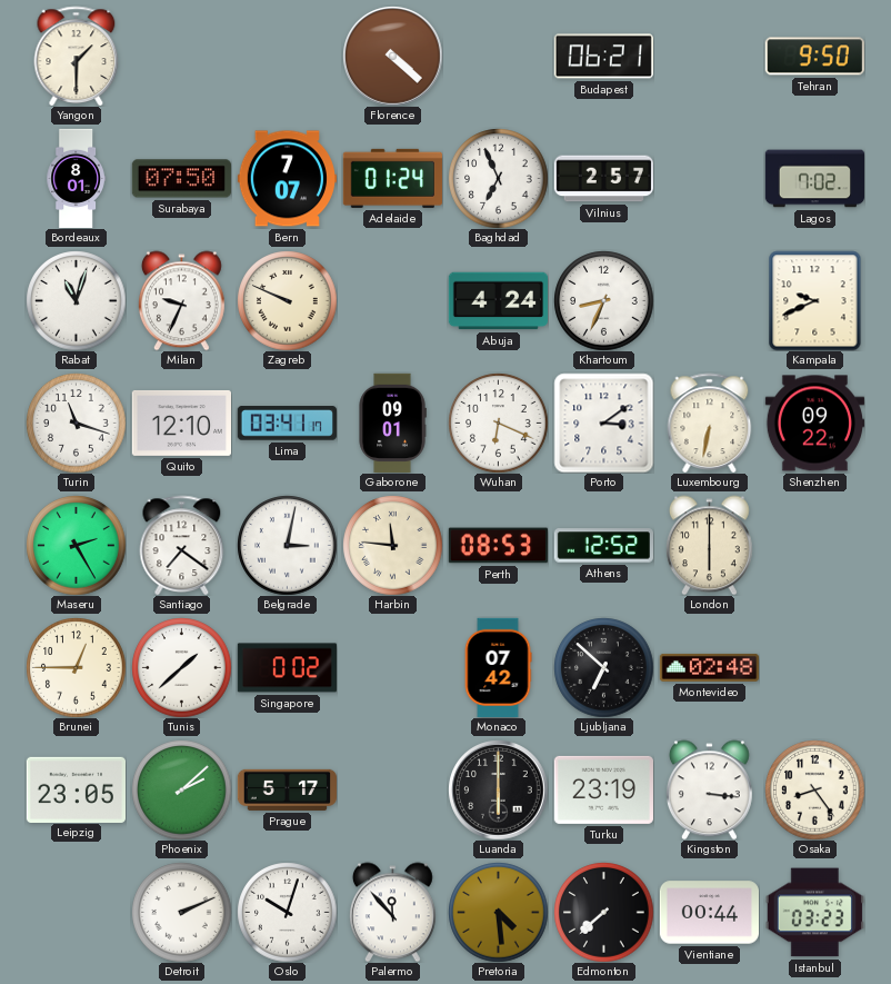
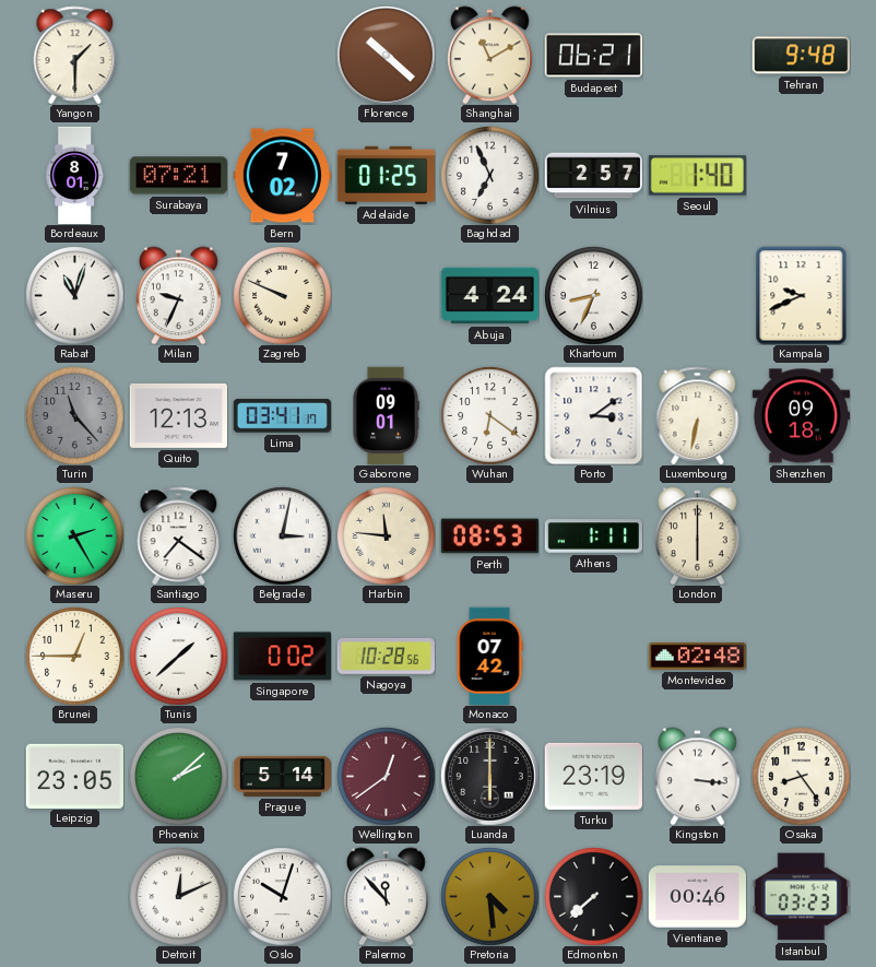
Florence: 4:22 -> 10:22
Shanghai: none -> 11:10
Tehran: 9:50 -> 9:48
Surabaya: 07:50 -> 07:21
Bern: 7:07 -> 7:02
Adelaide: 01:24 -> 01:25
Seoul: none -> 1:40
Lagos: 7:02 -> none
Turin: 11:18 -> 11:23
Turin dial: white -> grey
Quito: 12:10 -> 12:13
Wuhan: 6:19 -> 6:21
Shenzhen: 09:22 -> 09:18
Athens: 12:52 -> 1:11
Nagoya: none -> 10:28
Ljubljana: 6:52 -> none
Prague: 5:17 -> 5:14
Wellington: none -> 12:39
Detroit: 2:11 -> 12:11
Vientiane: 00:44 -> 00:46
